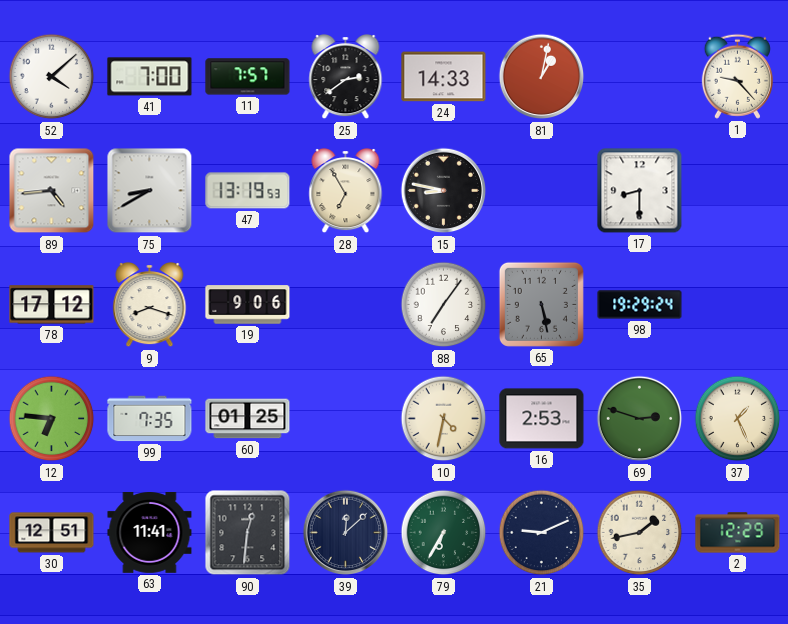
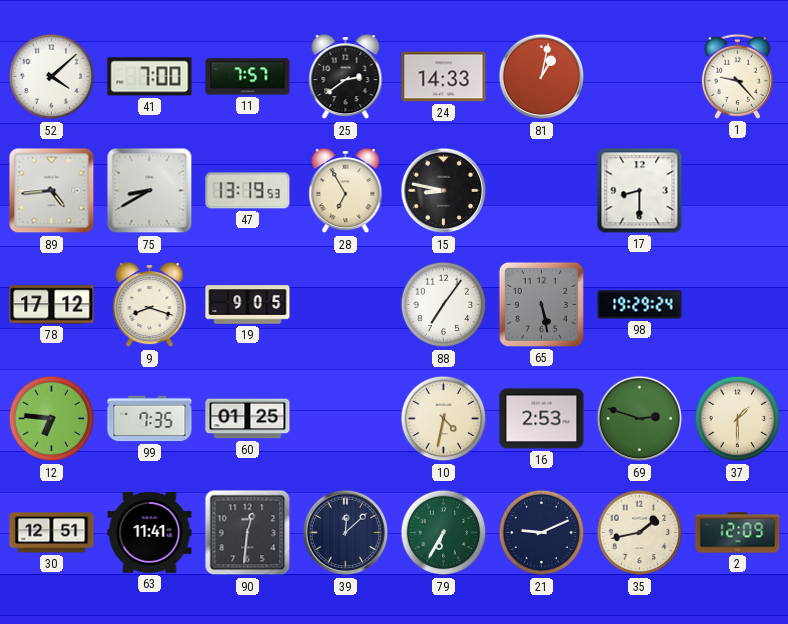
19: 9:06 -> 9:05
37: 1:26 -> 1:30
2: 12:29 -> 12:09
